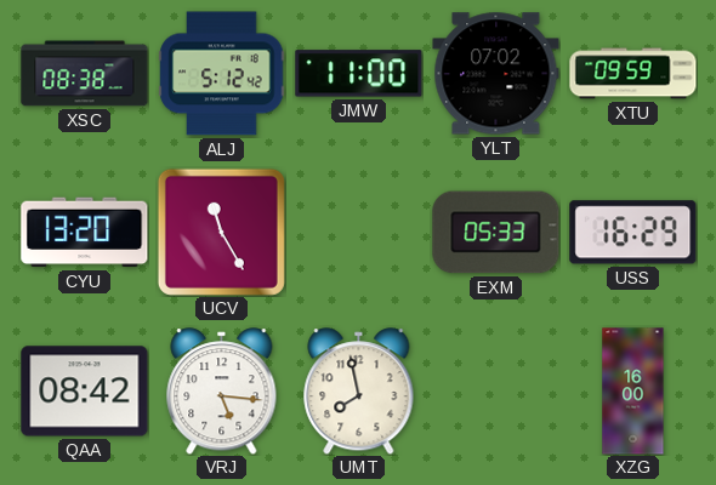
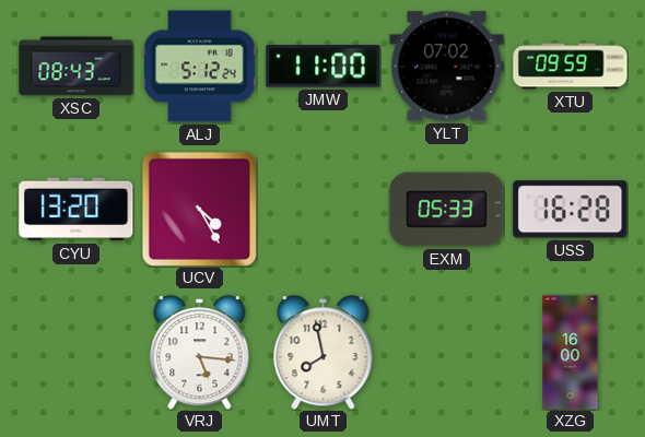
XSC: 08:38 -> 08:43
ALJ: 5:12:42 -> 5:12:24
UCV: 11:25 -> 4:25
USS: 16:29 -> 16:28
QAA: 08:42 -> none
